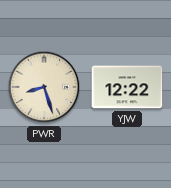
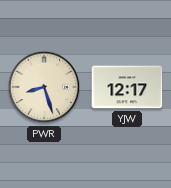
YJW: 12:22 -> 12:17
